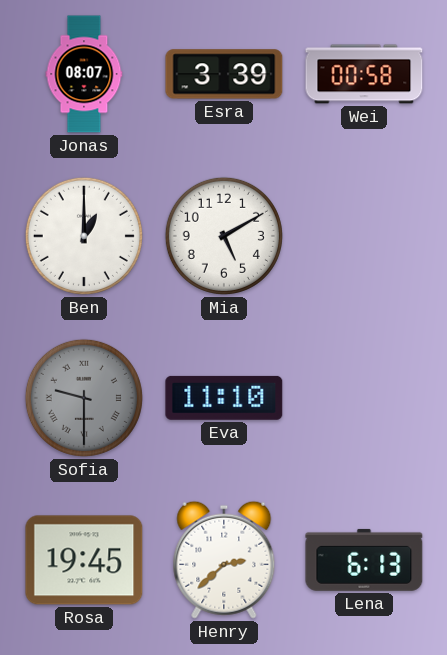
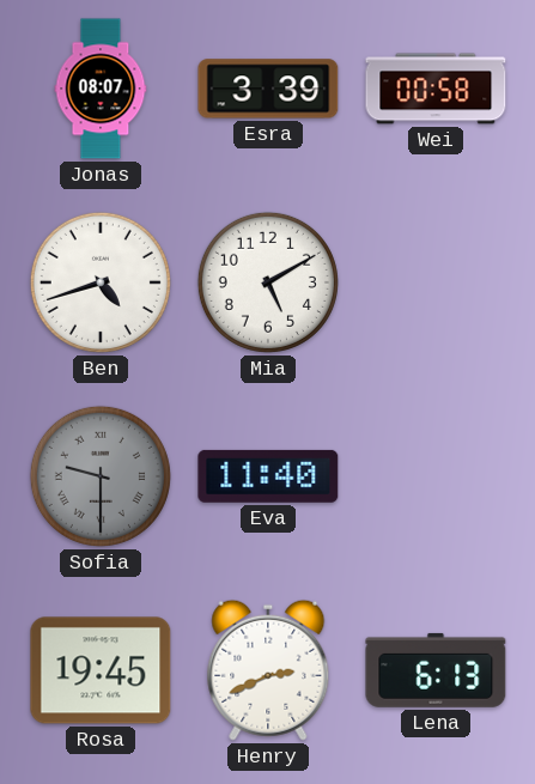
Ben: 1:00 -> 4:42
Eva: 11:10 -> 11:40
Henry: 2:38 -> 2:41
